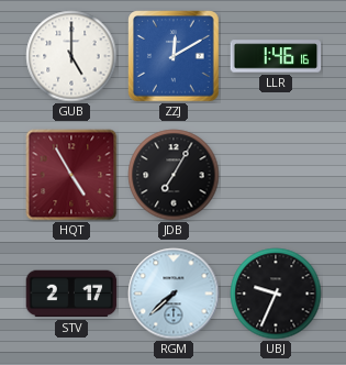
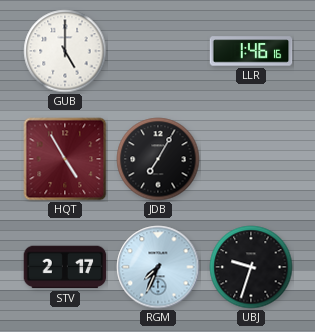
ZZJ: 12:10 -> none
RGM: 7:38 -> 7:34
UBJ: 9:34 -> 9:33
